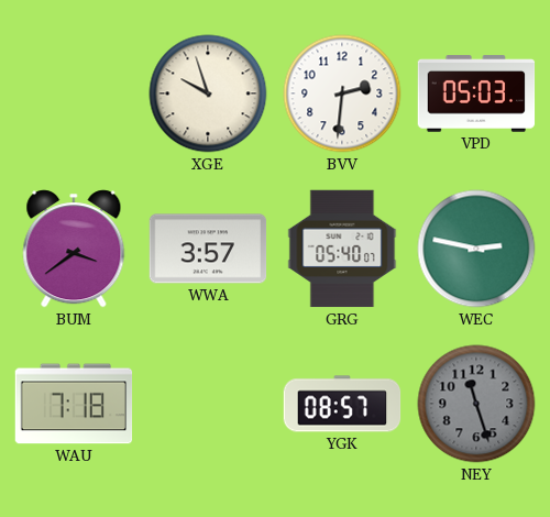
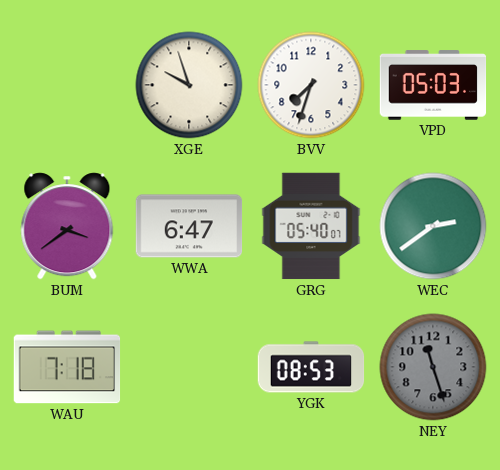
BVV: 2:31 -> 7:33
WWA: 3:57 -> 6:47
WEC: 2:47 -> 2:39
YGK: 08:57 -> 08:53
